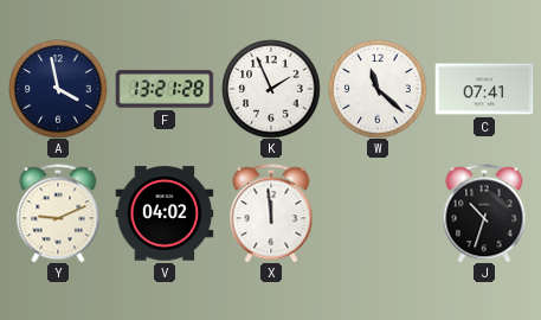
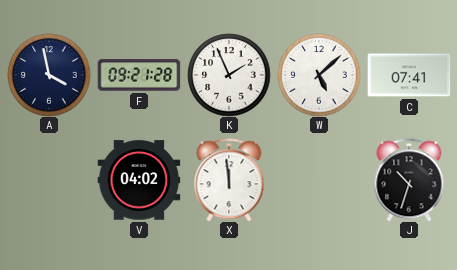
F: 13:21 -> 09:21
W: 11:22 -> 5:08
Y: 9:11 -> none
